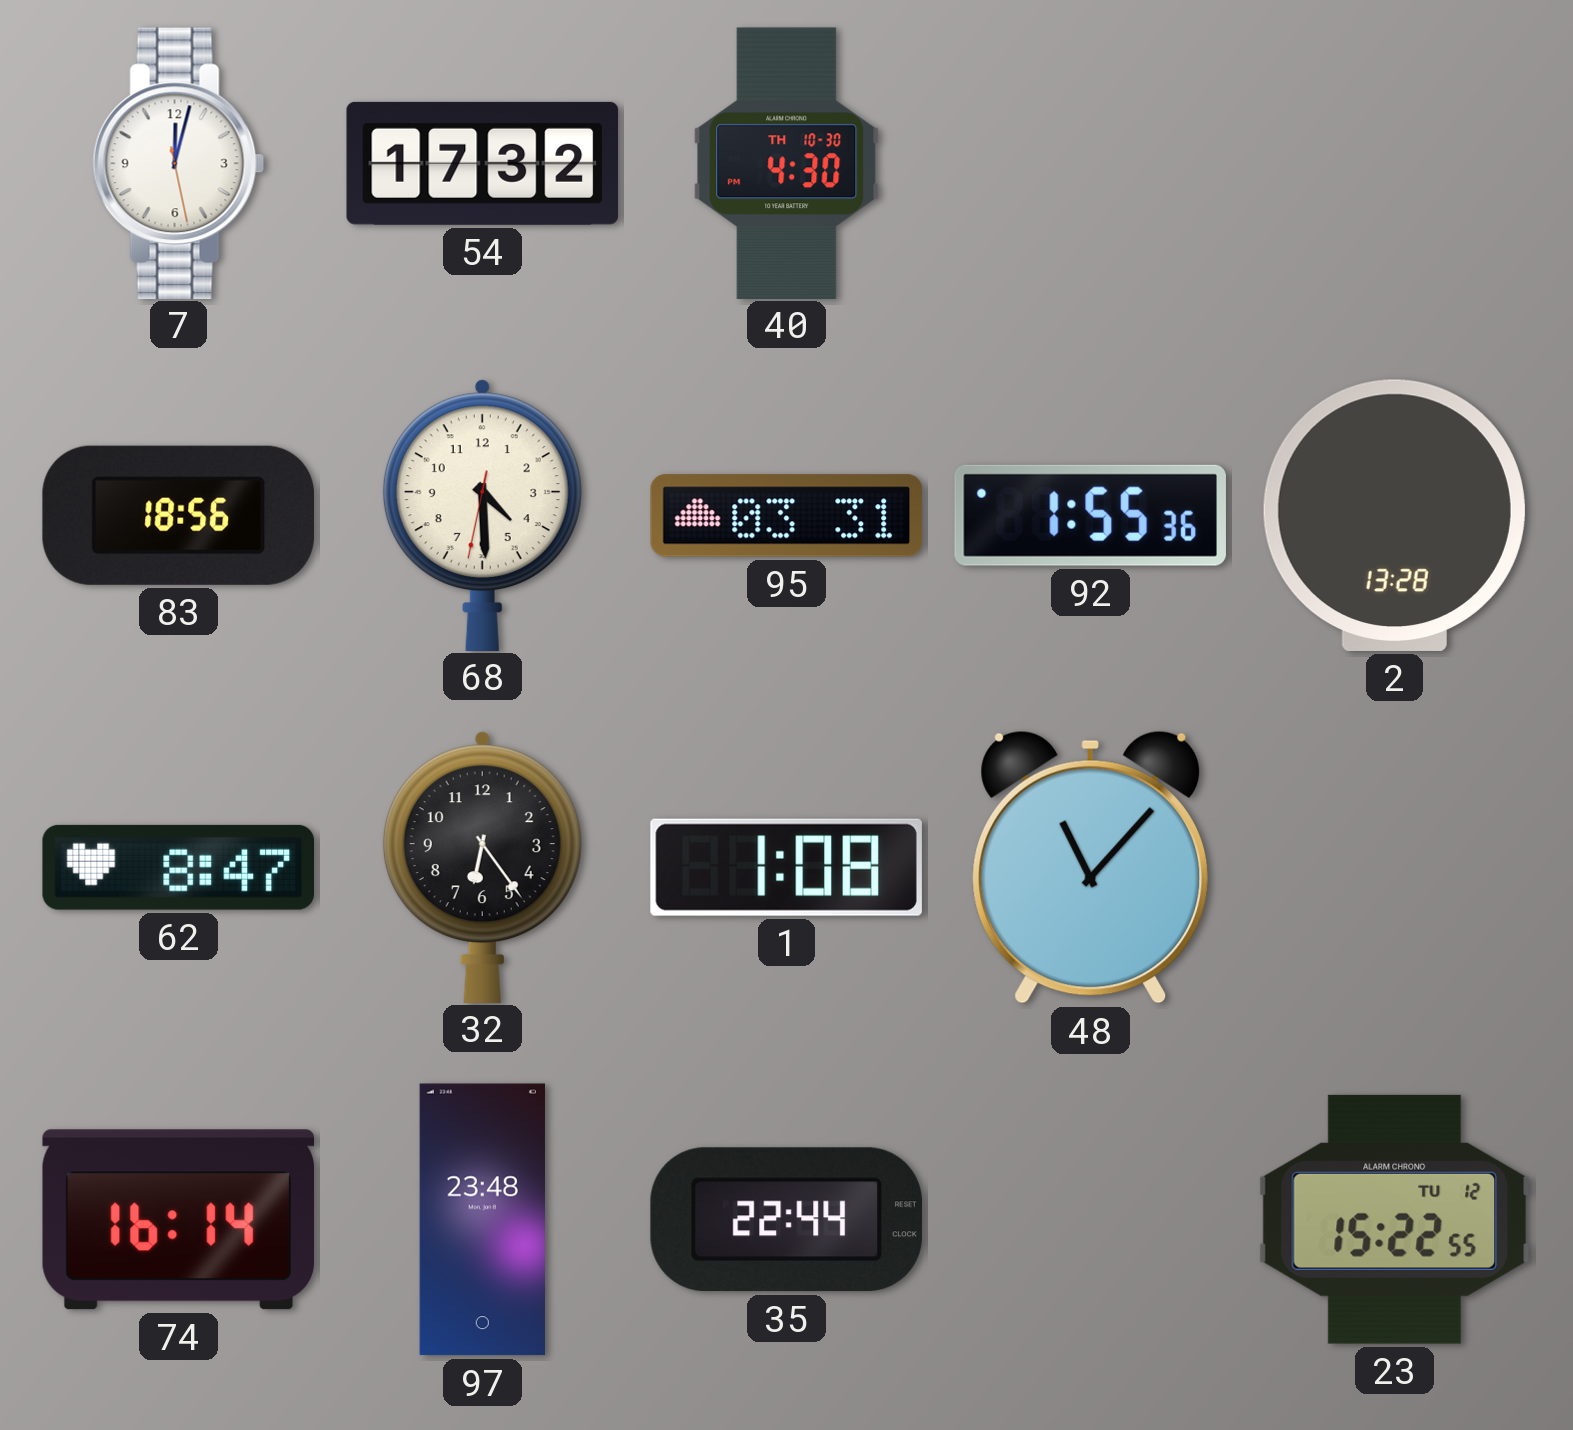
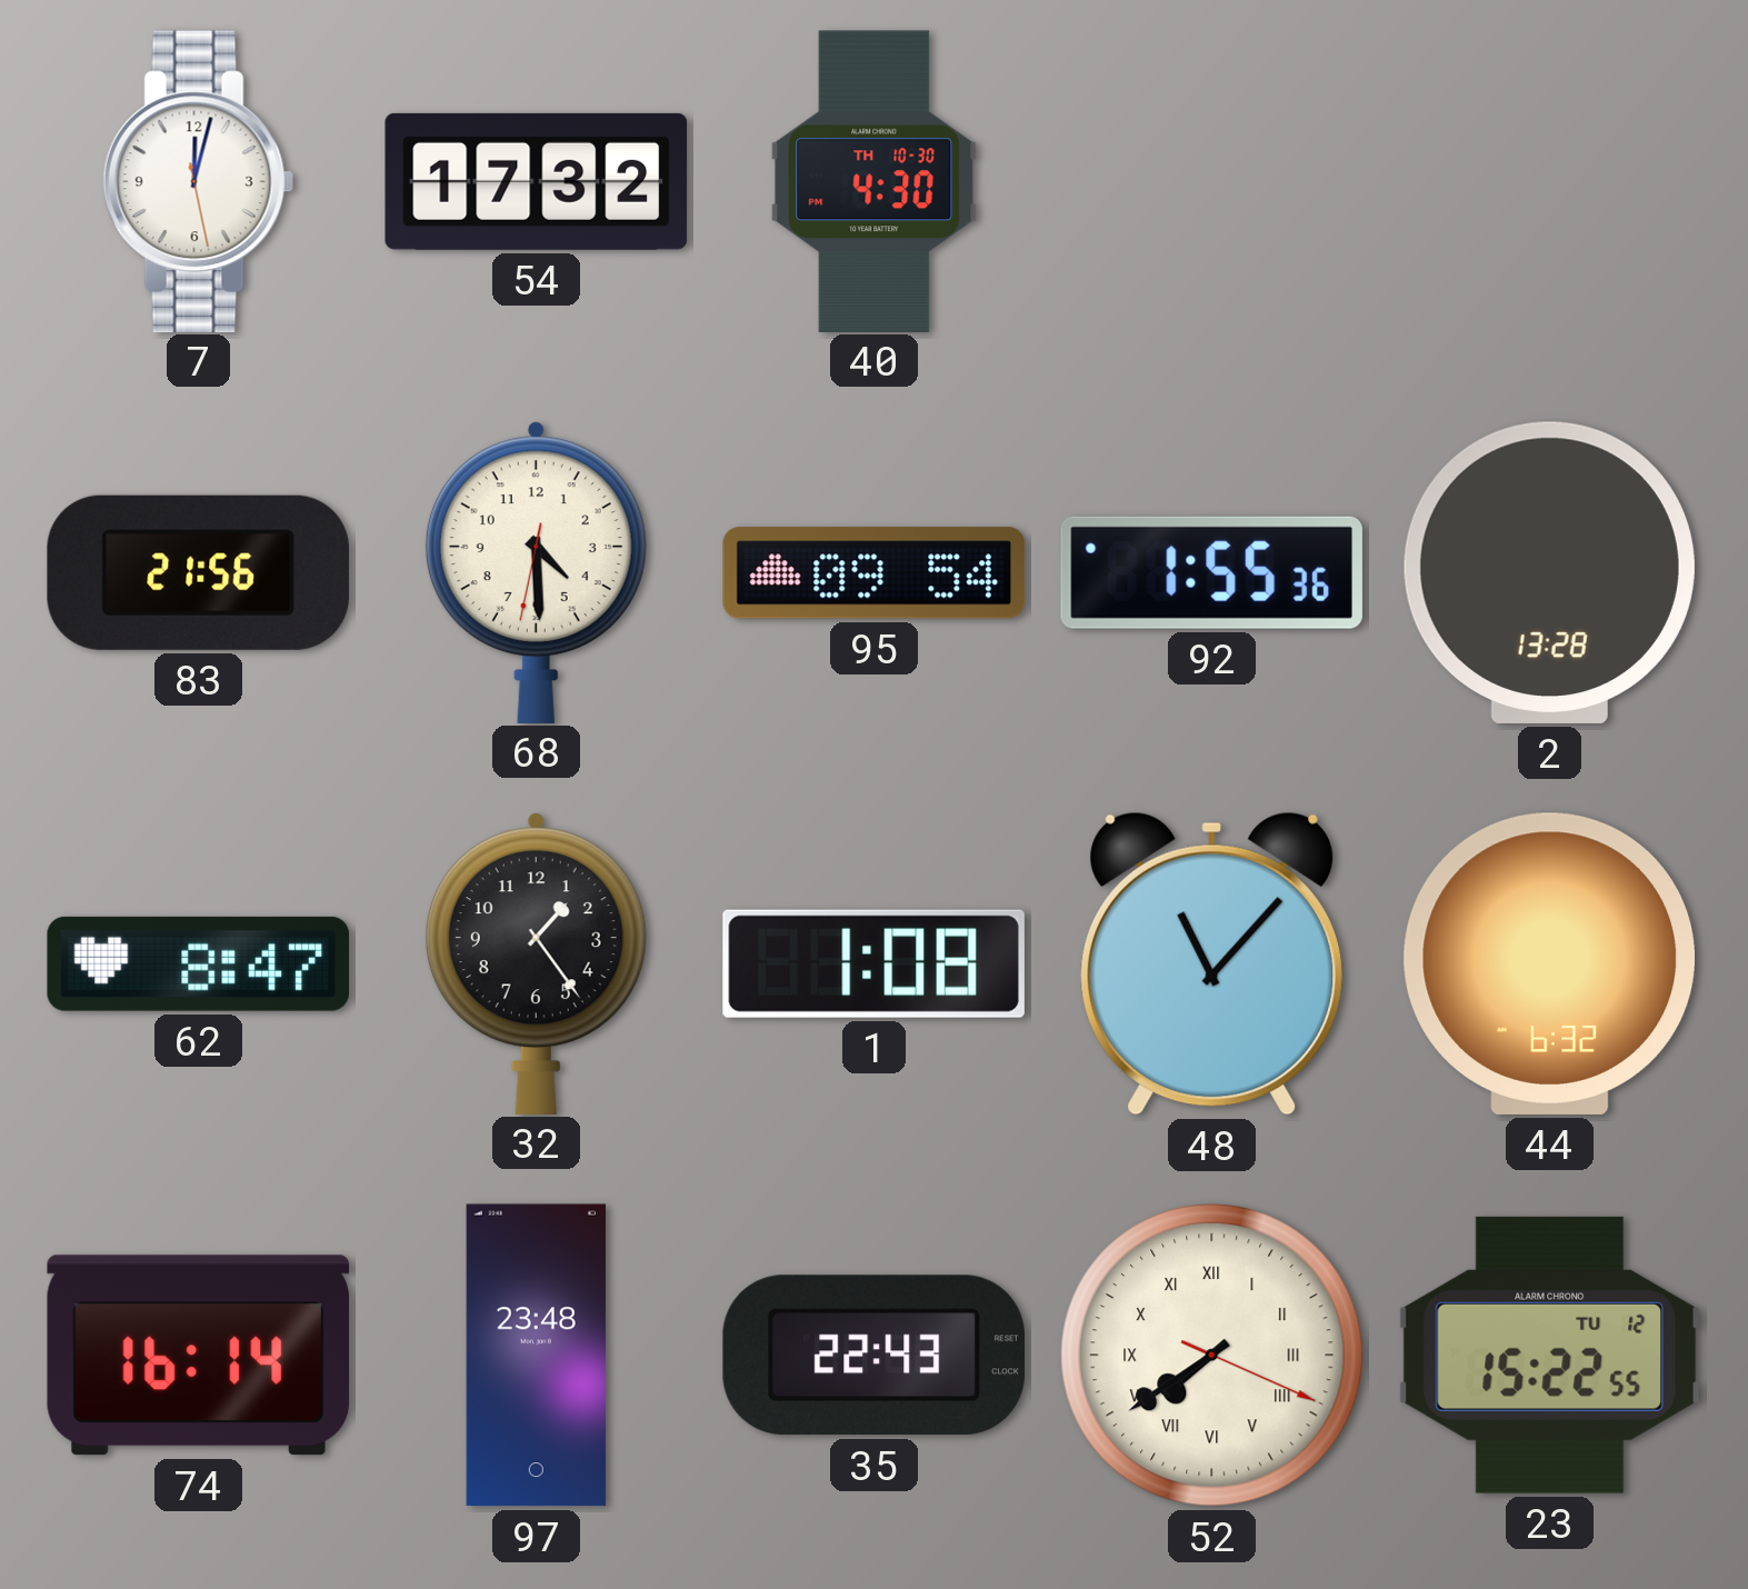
83: 18:56 -> 21:56
95: 03:31 -> 09:54
32: 6:24 -> 1:24
44: none -> 6:32
35: 22:44 -> 22:43
52: none -> 7:39
